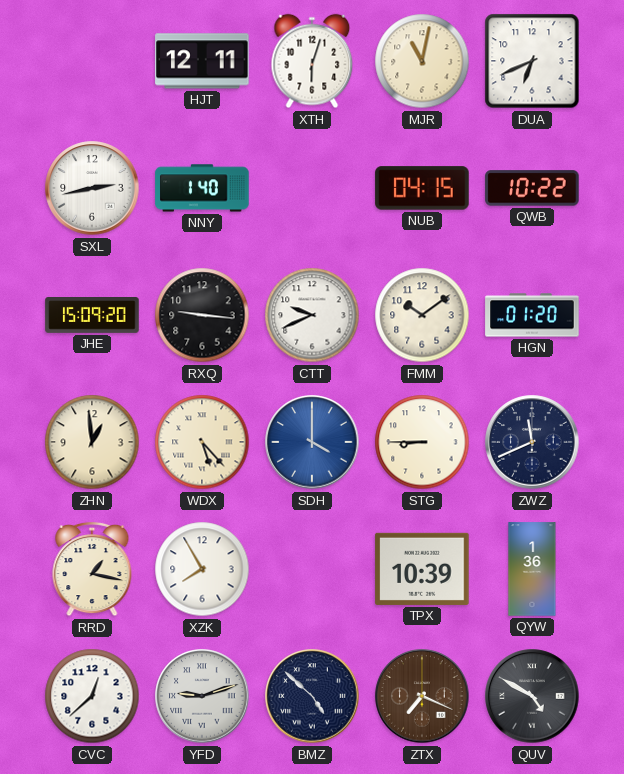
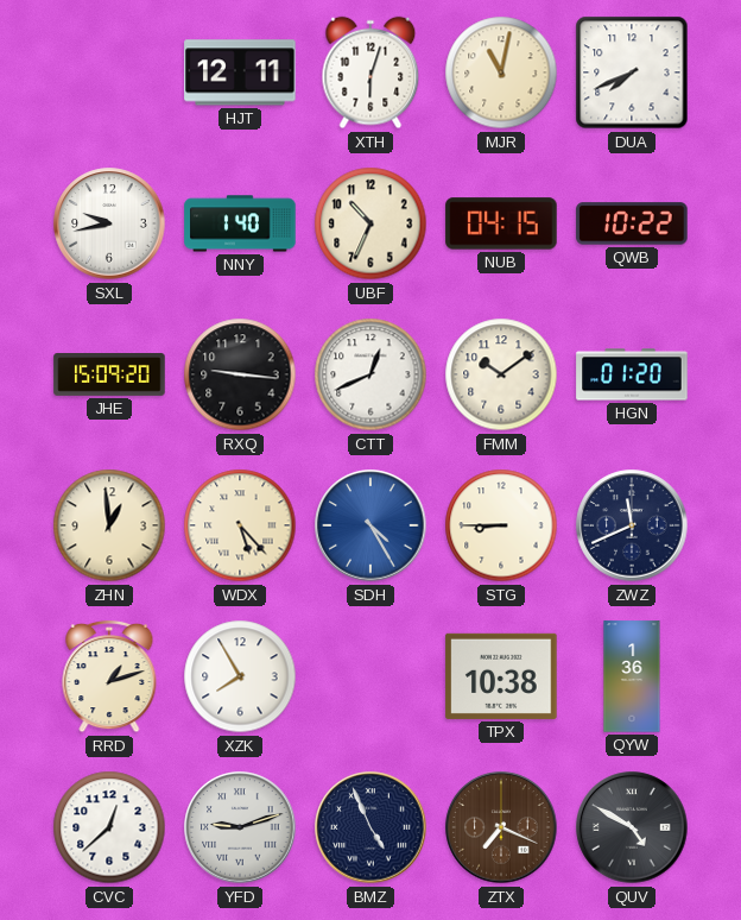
DUA: 6:41 -> 7:41
SXL: 2:43 -> 9:43
UBF: none -> 10:34
CTT: 9:41 -> 12:41
SDH: 4:00 -> 4:25
RRD: 1:17 -> 1:12
TPX: 10:39 -> 10:38
BMZ: 4:52 -> 4:56
